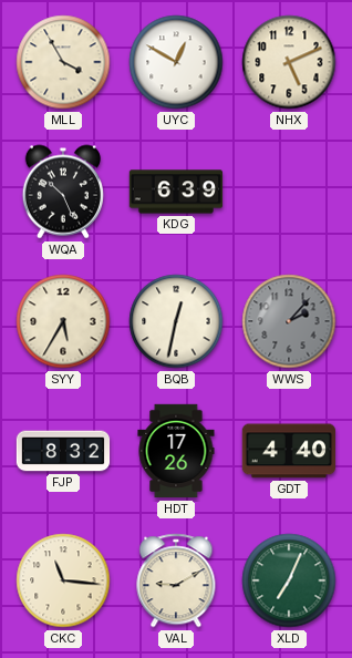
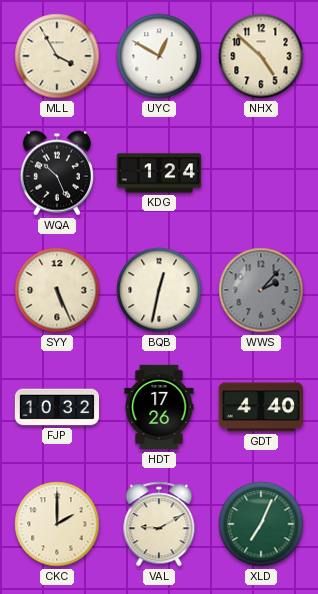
NHX: 5:11 -> 4:52
KDG: 6:39 -> 1:24
SYY: 5:35 -> 5:26
FJP: 8:32 -> 10:32
CKC: 11:16 -> 2:00
